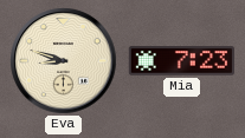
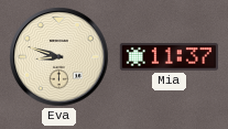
Mia: 7:23 -> 11:37
